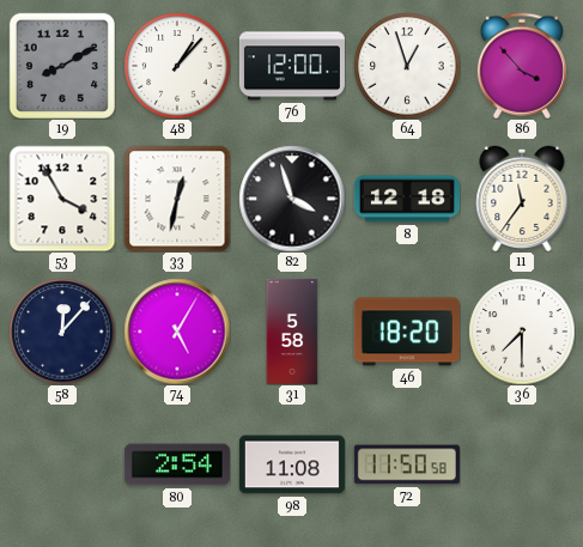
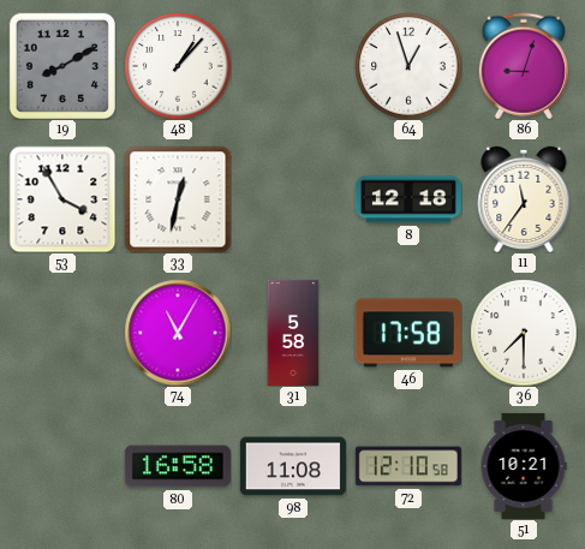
76: 12:00 -> none
86: 3:53 -> 9:03
82: 3:57 -> none
58: 12:07 -> none
74: 5:05 -> 11:05
46: 18:20 -> 17:58
80: 2:54 -> 16:58
72: 11:50 -> 12:10
51: none -> 10:21
